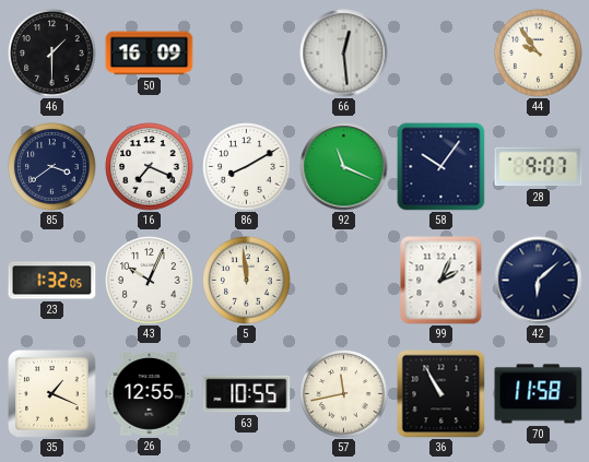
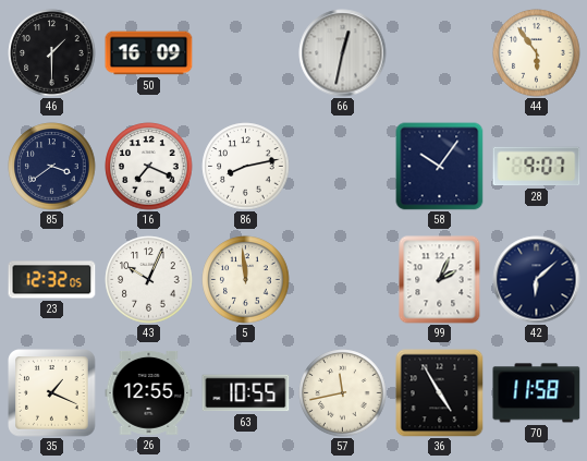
66: 12:29 -> 12:32
44: 9:54 -> 5:54
86: 8:10 -> 8:13
92: 11:19 -> none
23: 1:32 -> 12:32
36: 10:55 -> 4:55
